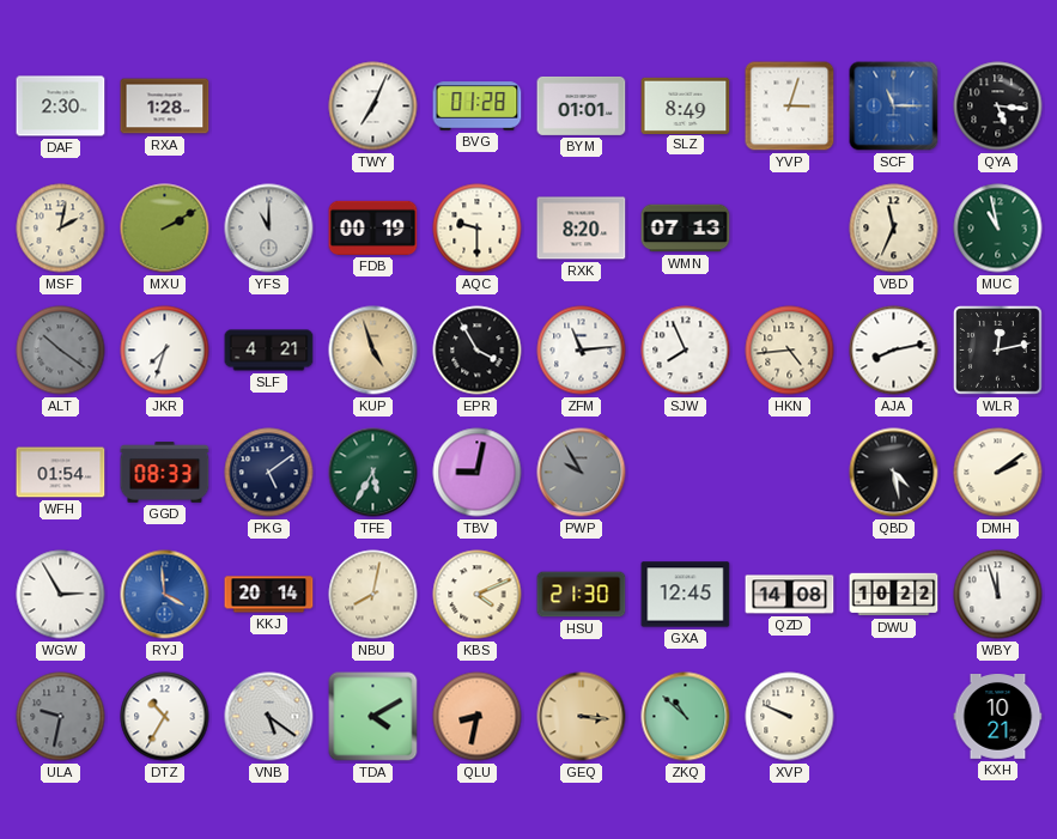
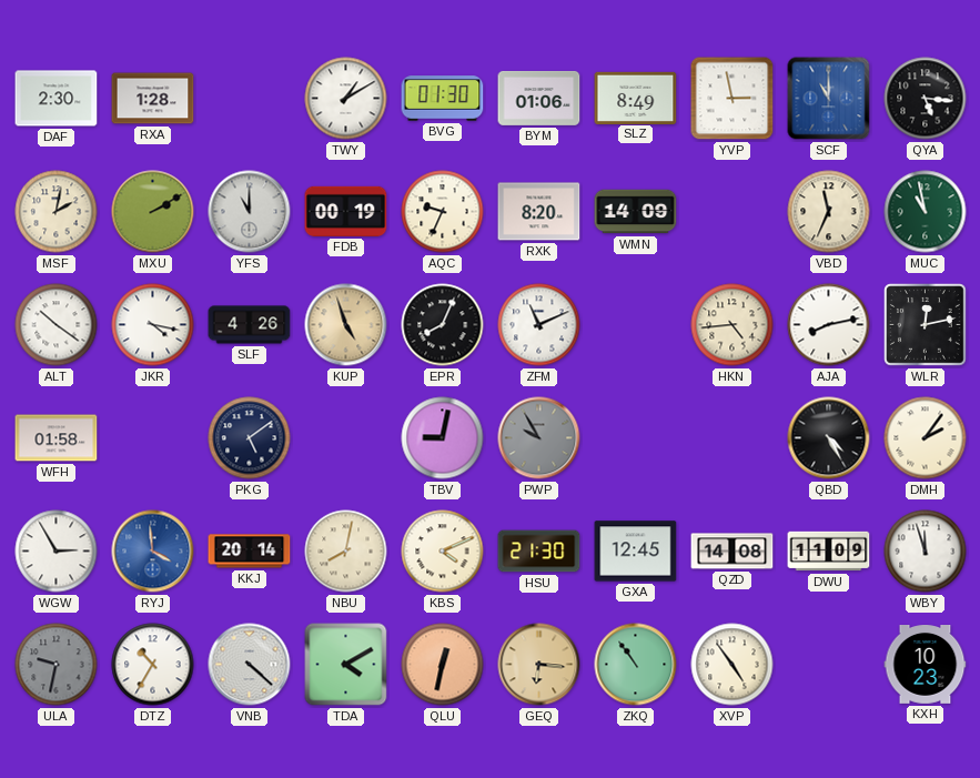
TWY: 7:04 -> 1:10
BVG: 01:28 -> 01:30
BYM: 01:01 -> 01:06
YVP: 3:03 -> 2:58
SCF: 11:15 -> 11:00
AQC: 9:30 -> 9:34
WMN: 07:13 -> 14:09
ALT dial: grey -> white
JKR: 7:33 -> 4:17
SLF: 4:21 -> 4:26
EPR: 3:55 -> 8:04
ZFM: 11:14 -> 11:11
SJW: 7:56 -> none
WFH: 01:54 -> 01:58
GGD: 08:33 -> none
TFE: 5:35 -> none
QBD: 4:28 -> 4:25
DMH: 2:09 -> 2:06
DWU: 10:22 -> 11:09
VNB: 5:21 -> 4:22
QLU: 8:32 -> 12:32
GEQ: 3:16 -> 6:16
ZKQ: 10:52 -> 10:54
XVP: 9:49 -> 4:54
KXH: 10:21 -> 10:23
